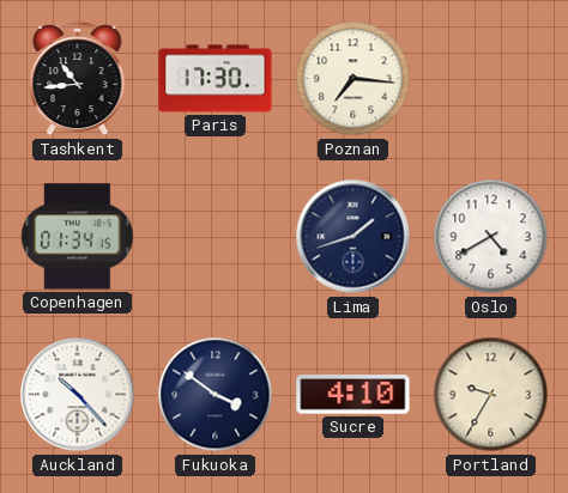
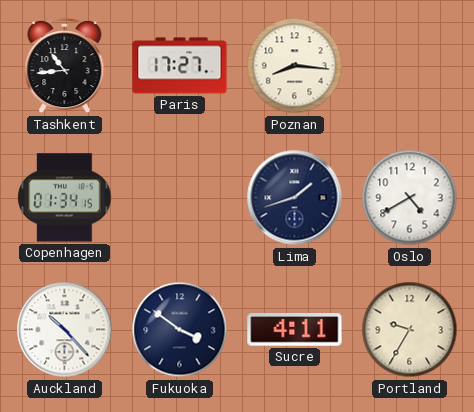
Paris: 17:30 -> 17:27
Poznan: 7:16 -> 8:16
Sucre: 4:10 -> 4:11
